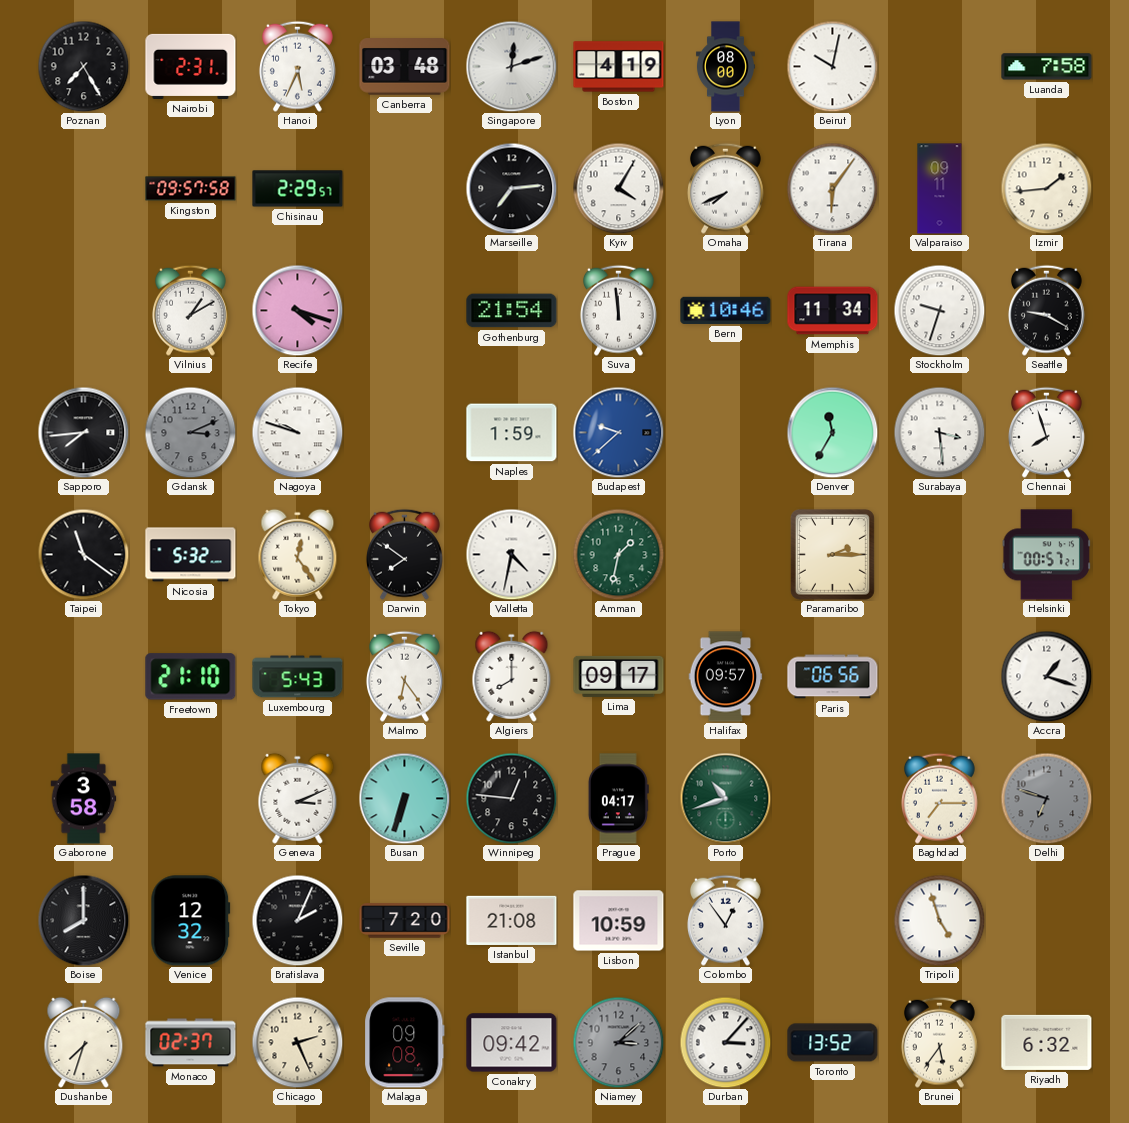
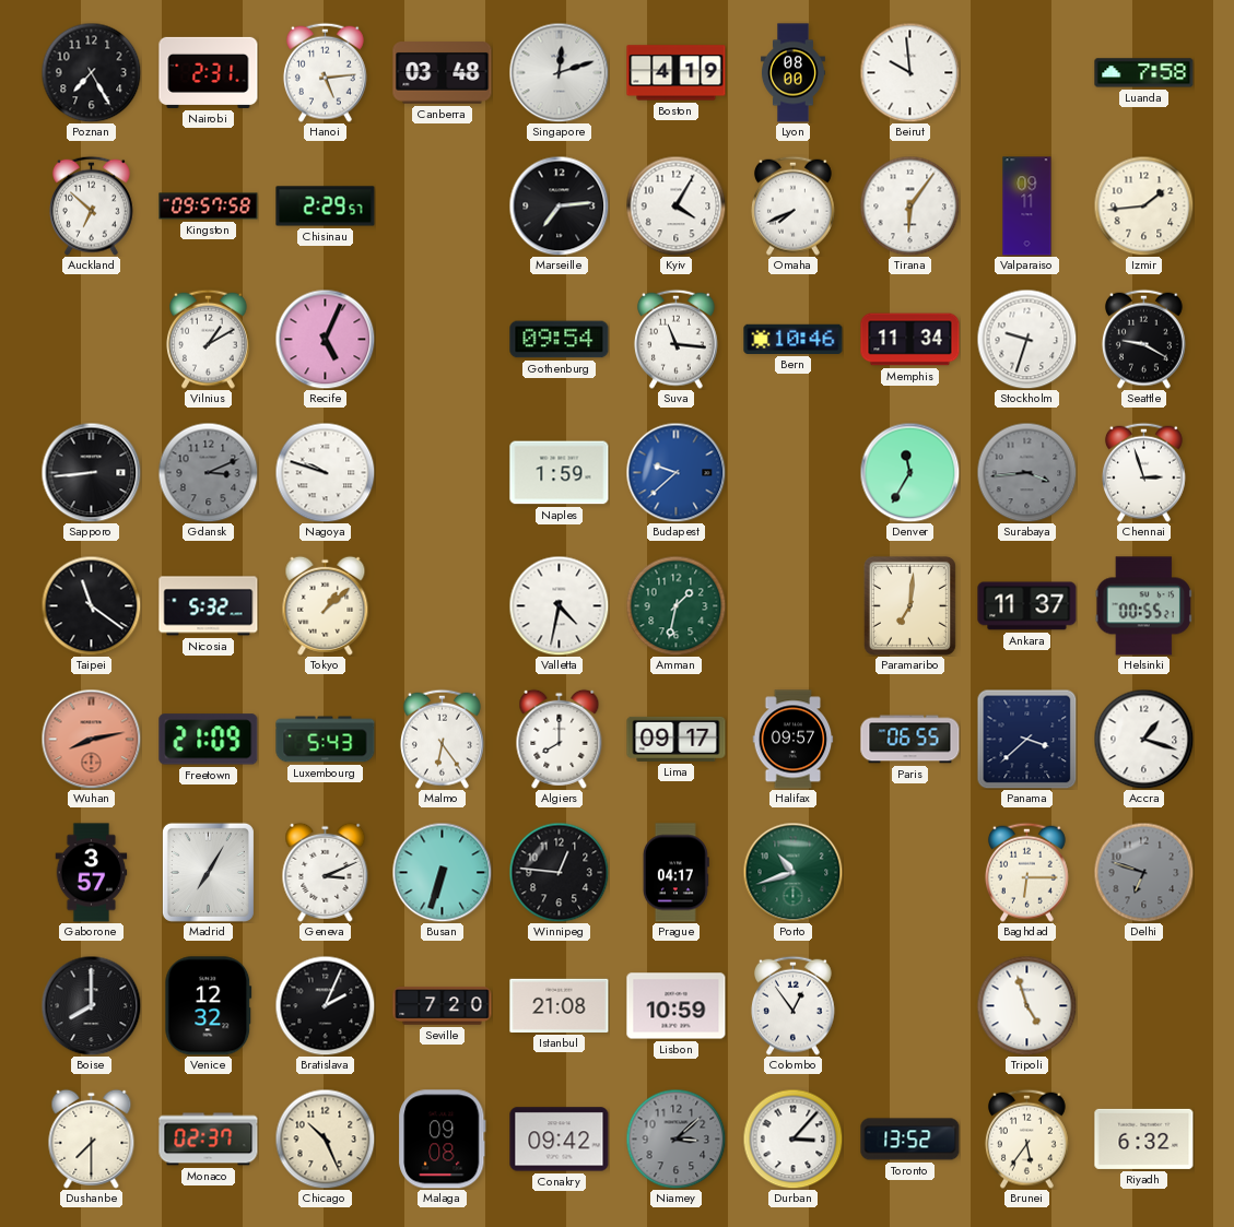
Hanoi: 5:34 -> 5:14
Beirut: 10:02 -> 9:59
Auckland: none -> 6:52
Recife: 4:18 -> 5:04
Gothenburg: 21:54 -> 09:54
Suva: 11:59 -> 11:16
Sapporo: 7:44 -> 8:44
Surabaya: 3:29 -> 3:44
Surabaya dial: white -> grey
Chennai: 7:57 -> 2:57
Tokyo: 12:24 -> 1:08
Darwin: 7:51 -> none
Paramaribo: 2:15 -> 7:01
Ankara: none -> 11:37
Helsinki: 00:57 -> 00:55
Wuhan: none -> 8:13
Freetown: 21:10 -> 21:09
Paris: 06:56 -> 06:55
Panama: none -> 3:38
Gaborone: 3:58 -> 3:57
Madrid: none -> 7:05
Baghdad: 7:15 -> 6:15
Dushanbe: 7:33 -> 7:30
Chicago: 2:26 -> 10:26
